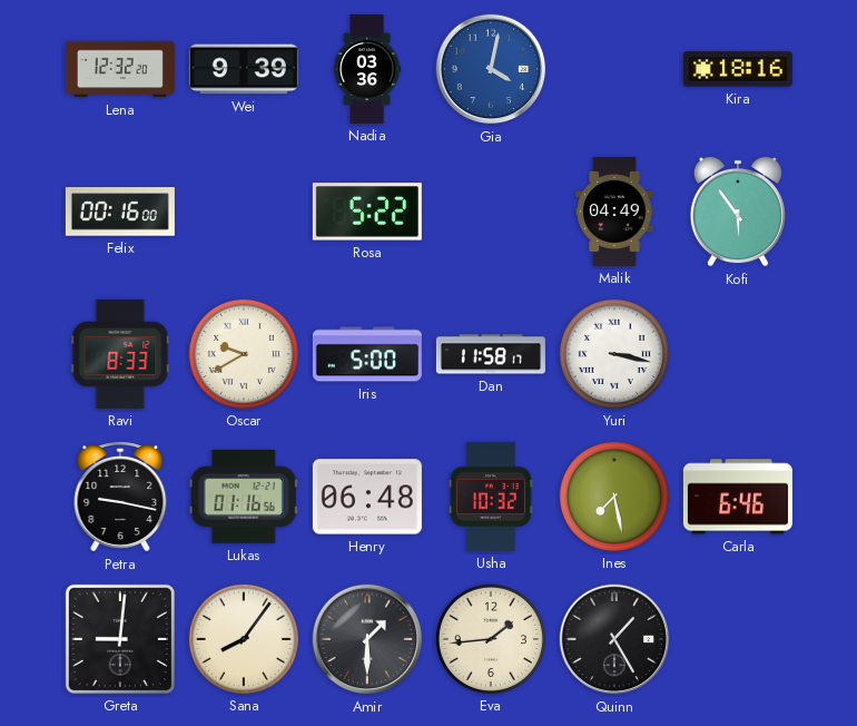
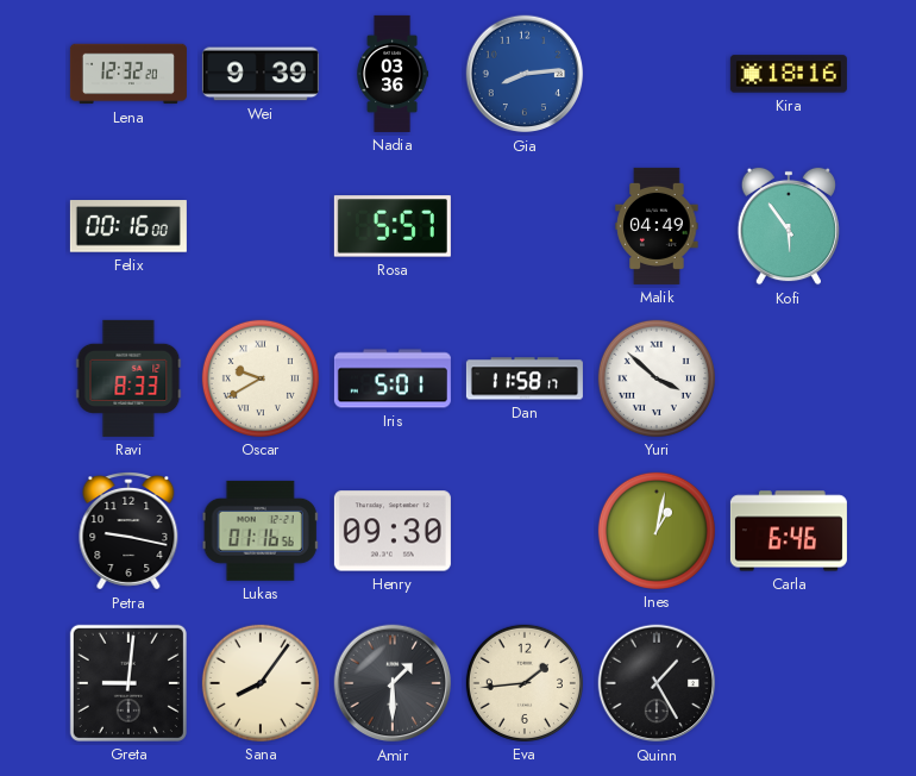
Gia: 4:02 -> 8:14
Rosa: 5:22 -> 5:57
Iris: 5:00 -> 5:01
Yuri: 3:17 -> 3:52
Henry: 06:48 -> 09:30
Usha: 10:32 -> none
Ines: 7:28 -> 1:02
